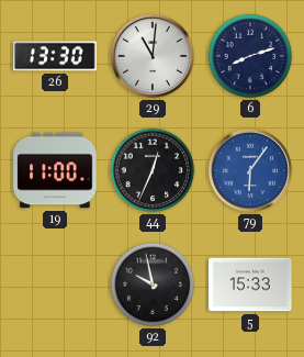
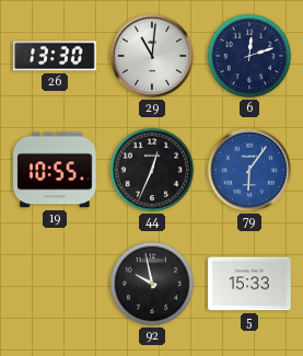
6: 8:12 -> 12:12
19: 11:00 -> 10:55
